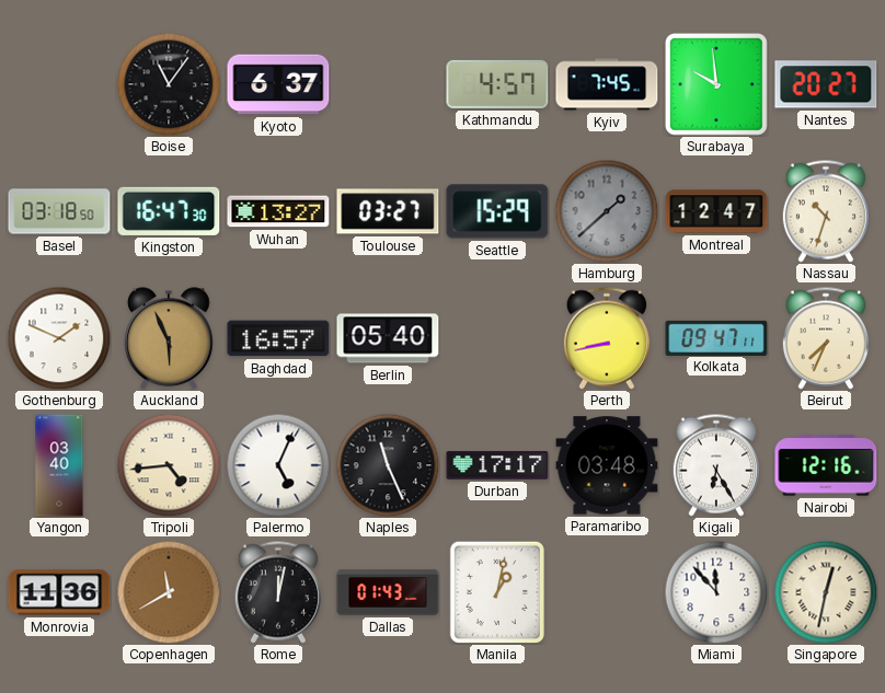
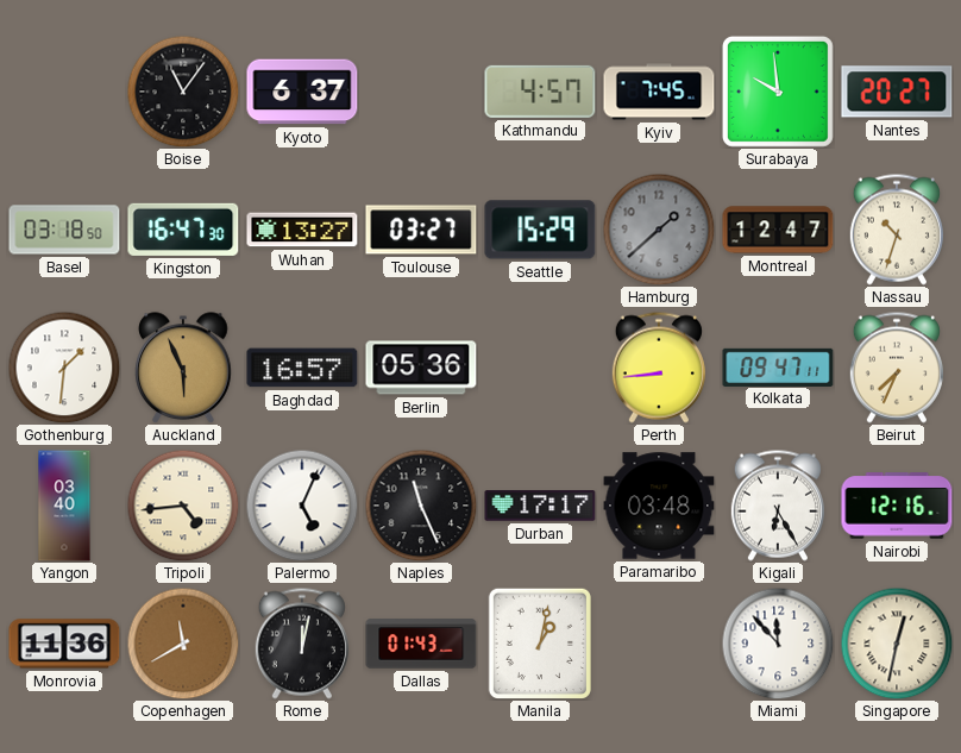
Gothenburg: 1:49 -> 1:31
Berlin: 05:40 -> 05:36
Perth: 8:43 -> 8:44
